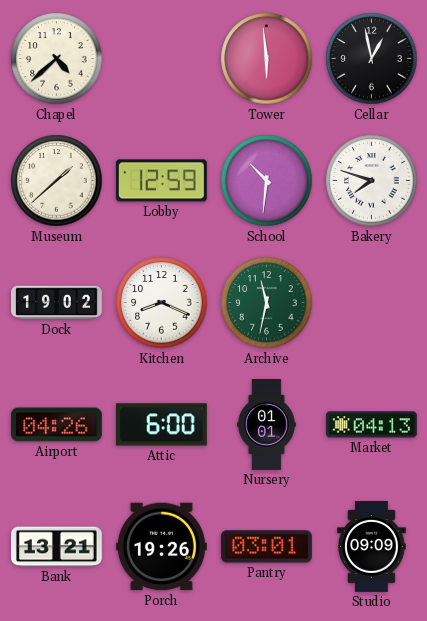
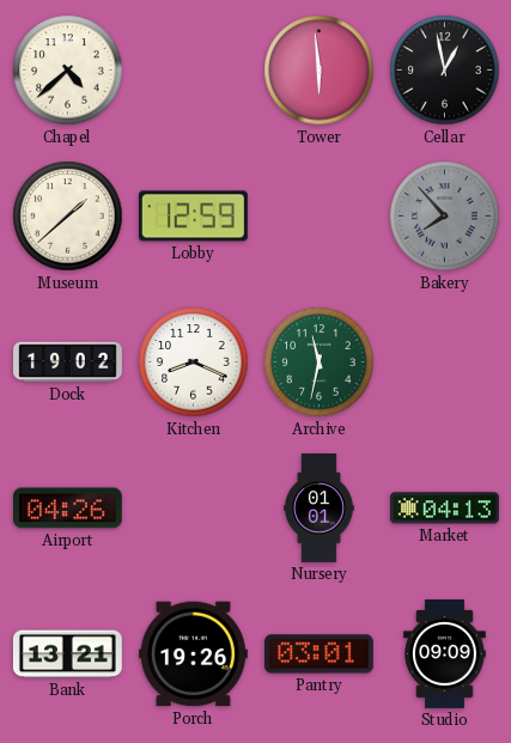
School: 10:31 -> none
Bakery: 7:48 -> 7:53
Bakery dial: white -> grey
Attic: 6:00 -> none
